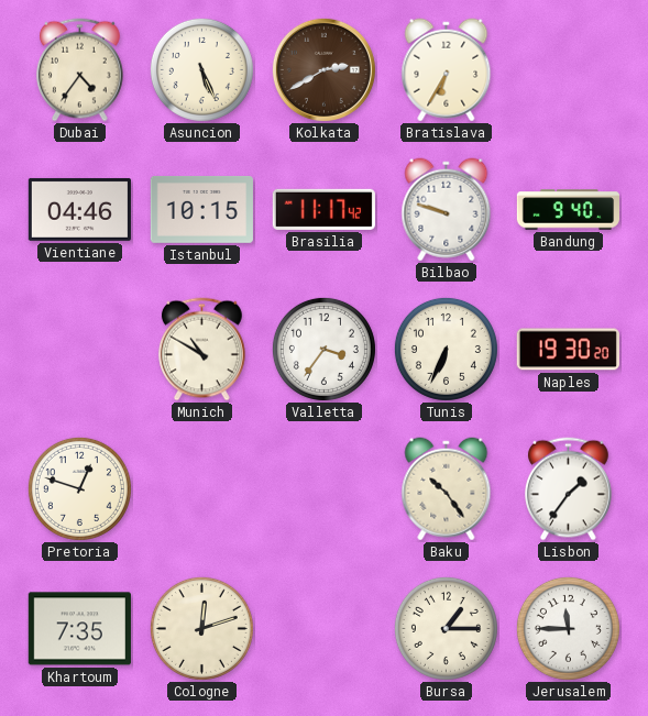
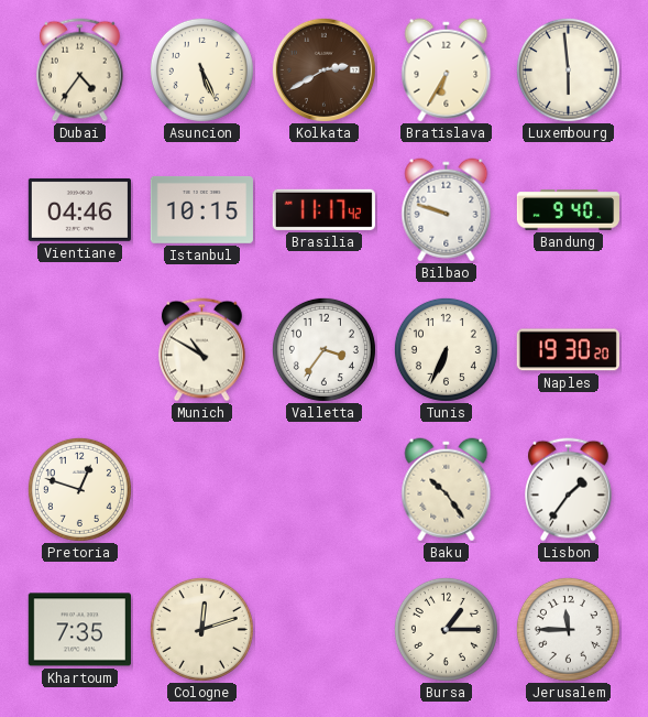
Luxembourg: none -> 5:59
